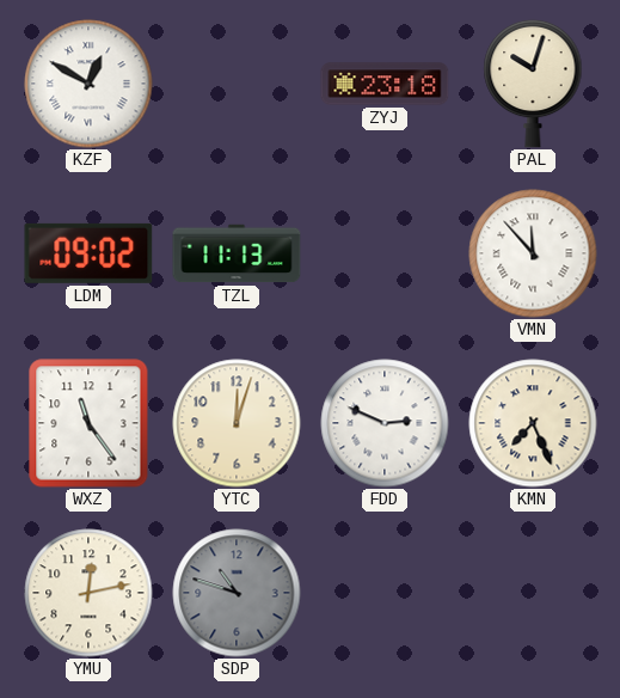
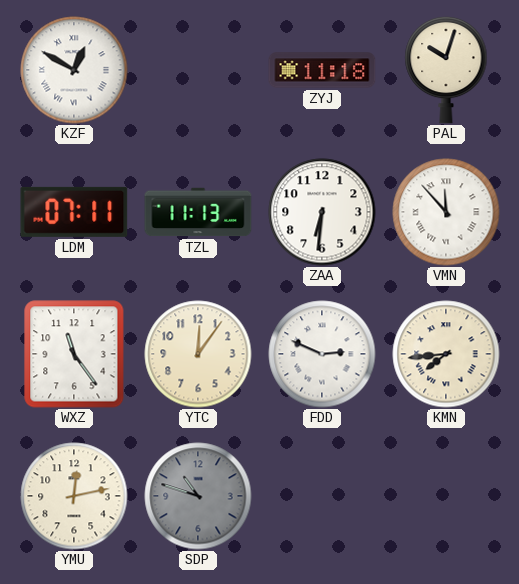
ZYJ: 23:18 -> 11:18
LDM: 09:02 -> 07:11
ZAA: none -> 6:31
YTC: 12:03 -> 12:06
KMN: 7:26 -> 7:44
